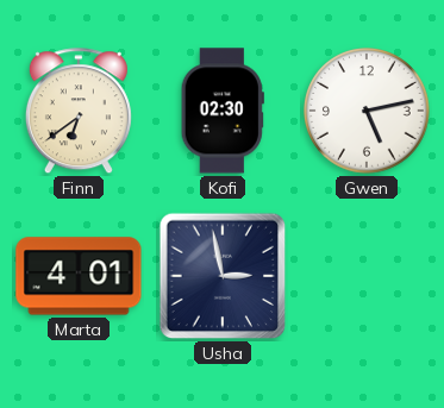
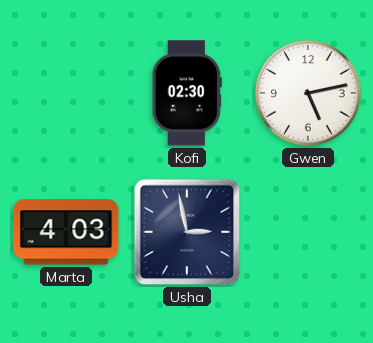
Finn: 6:39 -> none
Marta: 4:01 -> 4:03
